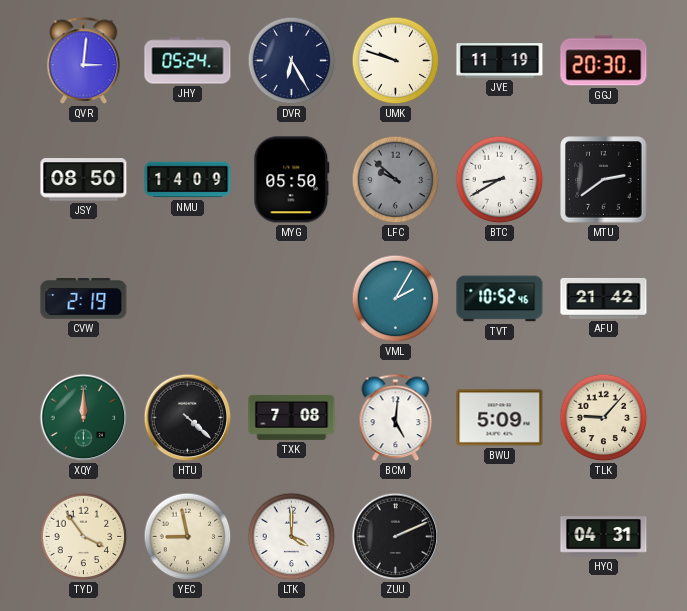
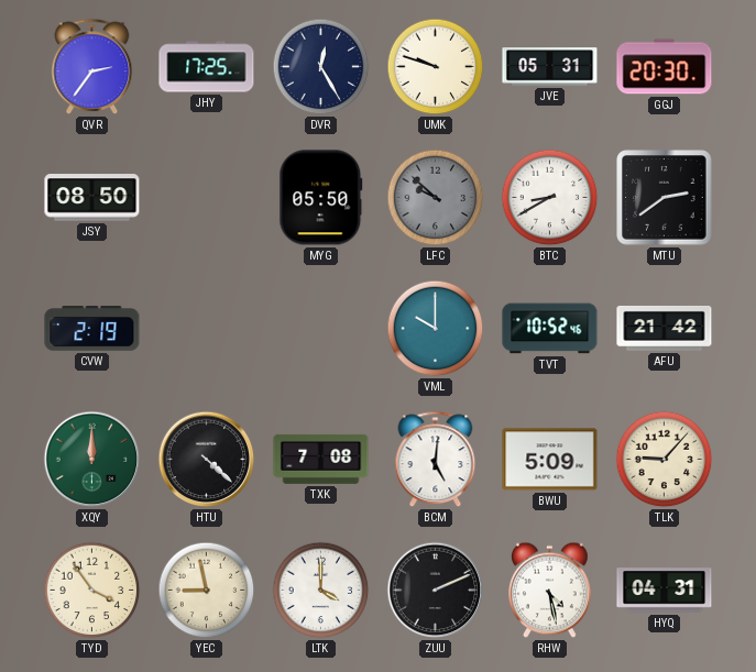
QVR: 3:01 -> 2:36
JHY: 05:24 -> 17:25
DVR: 6:25 -> 12:25
JVE: 11:19 -> 05:31
NMU: 14:09 -> none
VML: 2:05 -> 10:00
RHW: none -> 4:28
